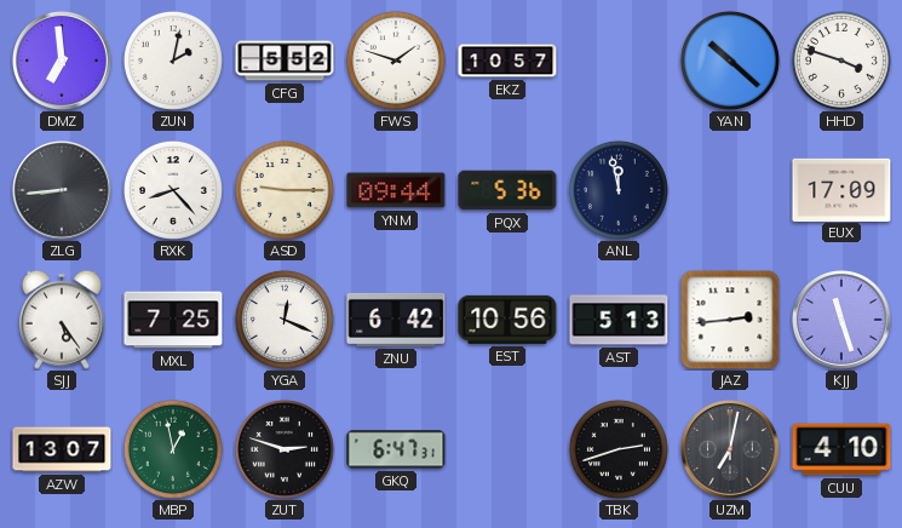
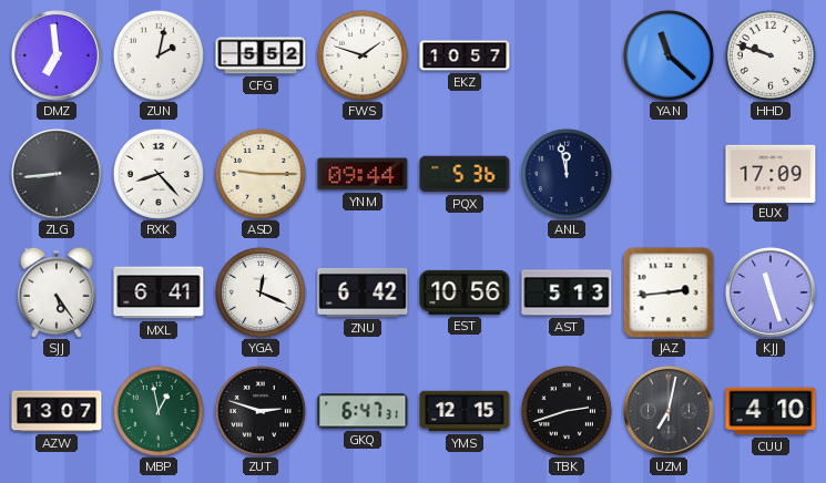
YAN: 10:22 -> 11:22
HHD: 3:48 -> 9:48
MXL: 7:25 -> 6:41
YMS: none -> 12:15
